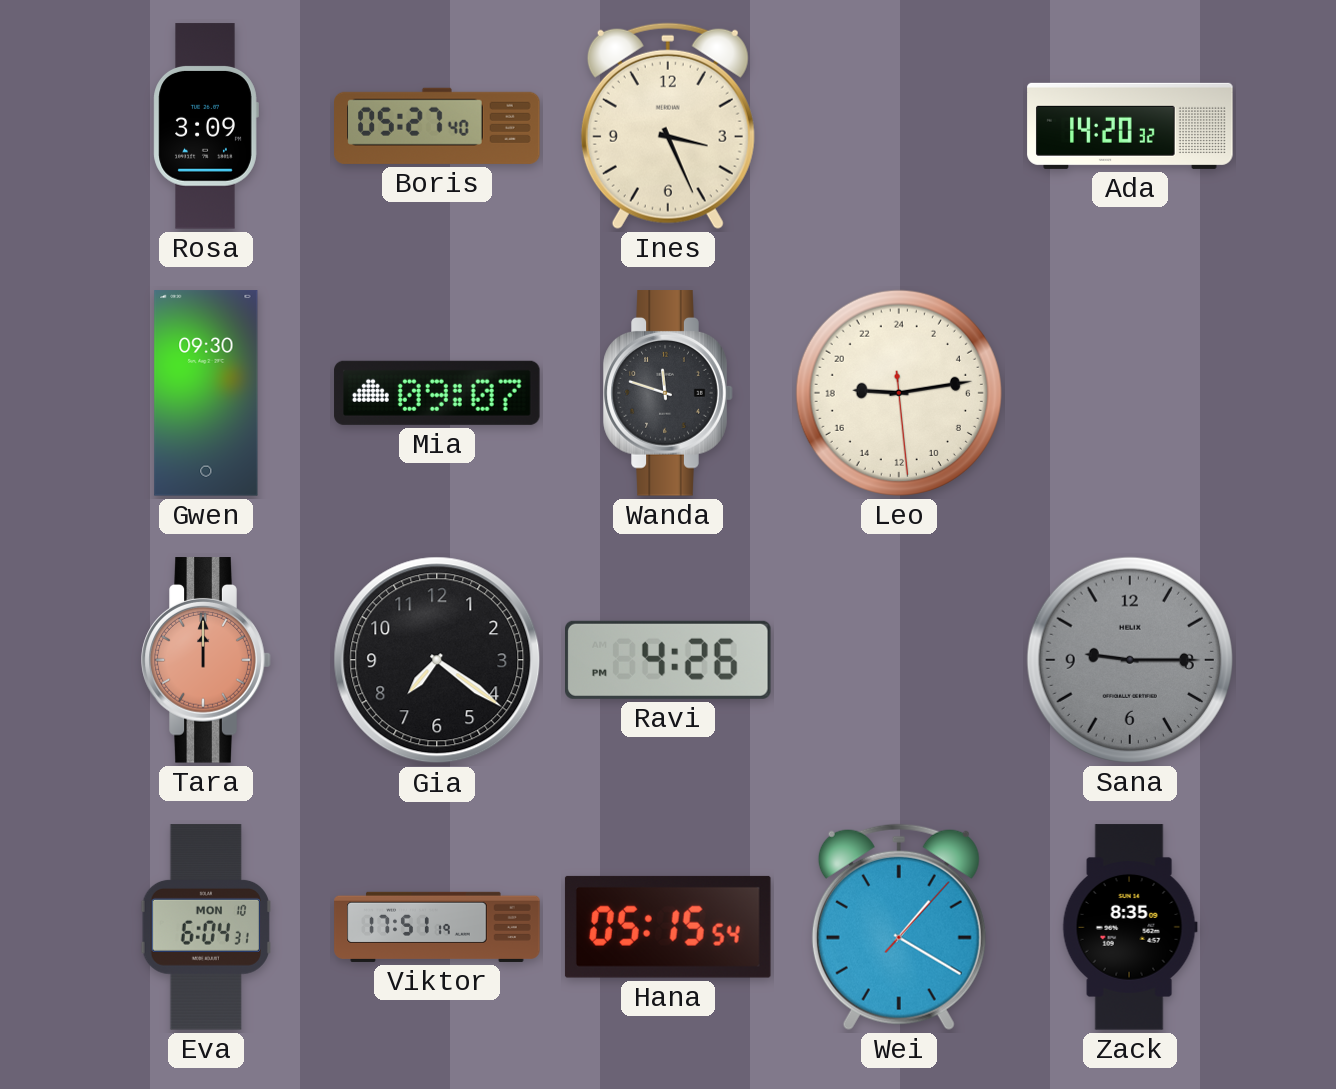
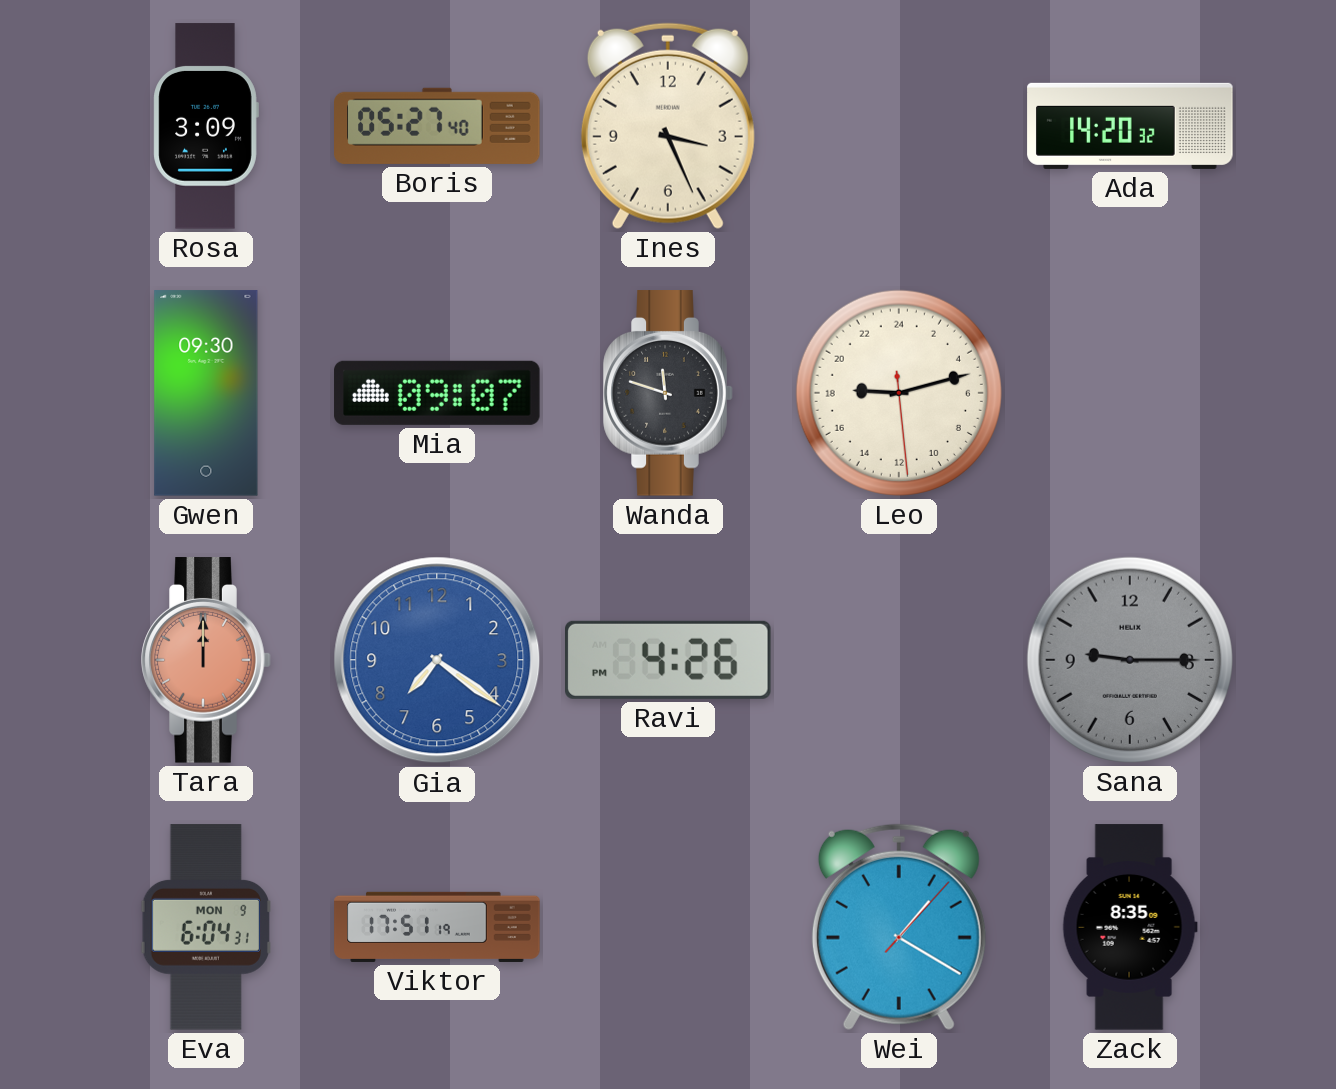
Leo: 18:13 -> 18:12
Gia dial: black -> blue
Eva date: MON 10 -> MON 9
Hana: 05:15 -> none
